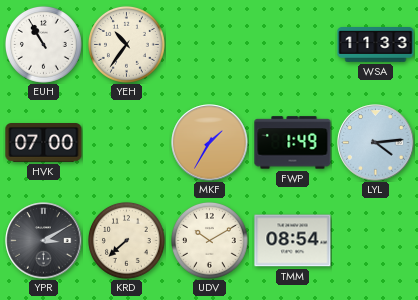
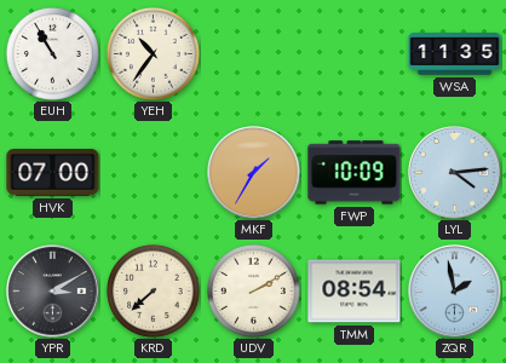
WSA: 11:33 -> 11:35
FWP: 1:49 -> 10:09
UDV: 10:10 -> 2:10
ZQR: none -> 1:58
